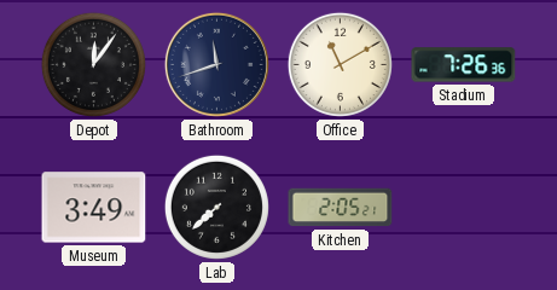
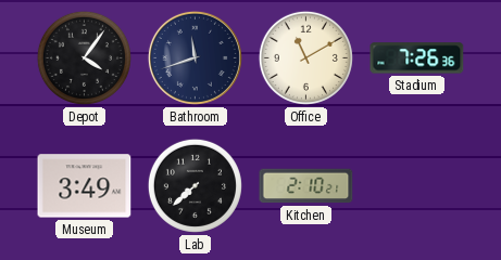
Depot: 12:06 -> 4:06
Kitchen: 2:05 -> 2:10
